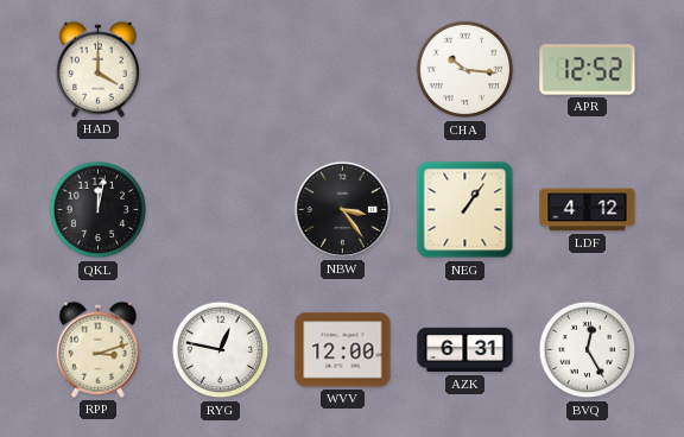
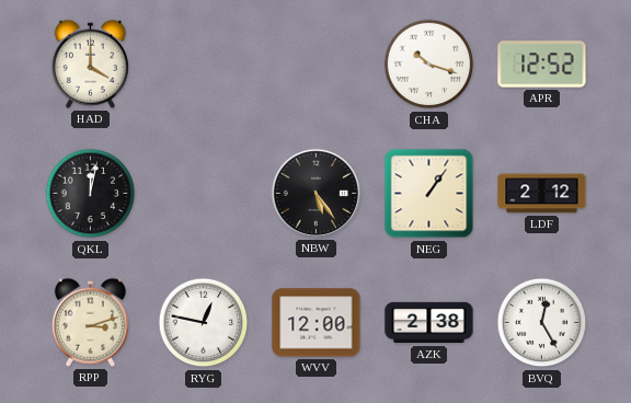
CHA: 10:16 -> 10:18
NBW: 3:24 -> 5:24
LDF: 4:12 -> 2:12
AZK: 6:31 -> 2:38
